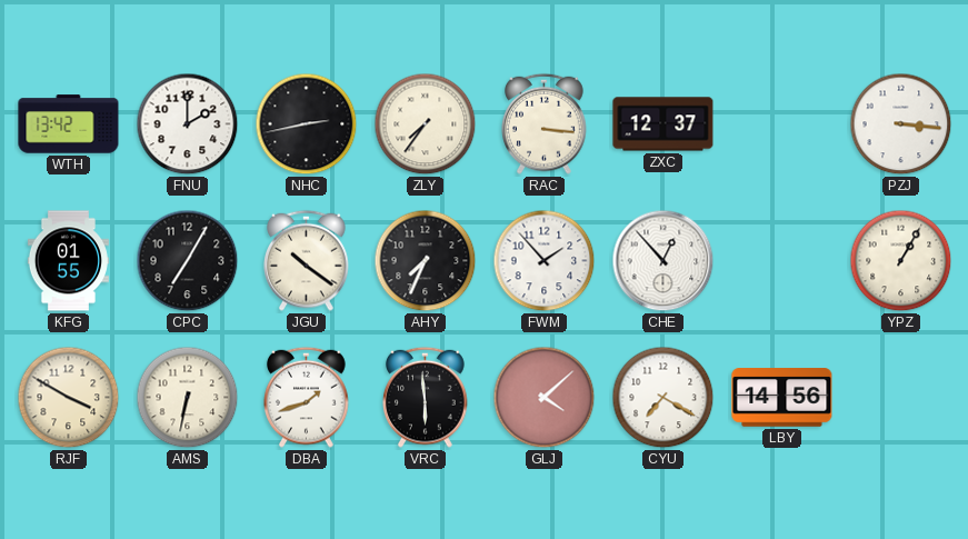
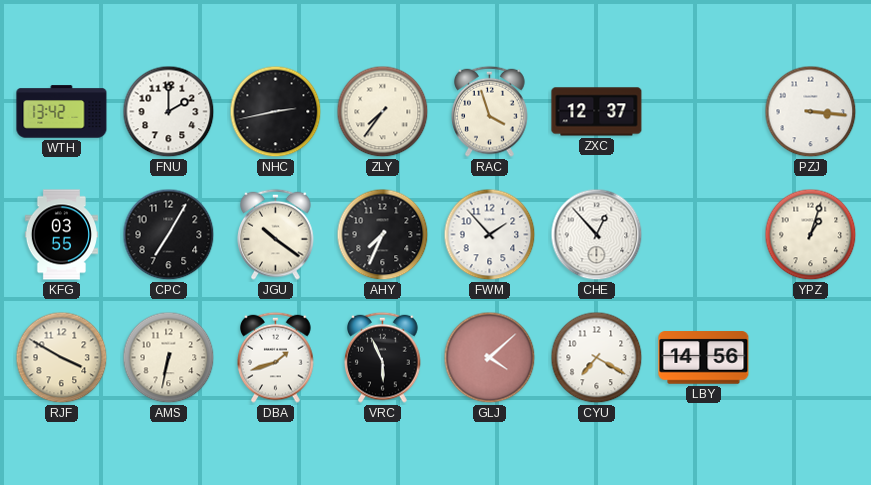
RAC: 3:16 -> 3:57
KFG: 01:55 -> 03:55
YPZ: 1:05 -> 1:03
VRC: 5:59 -> 5:56
